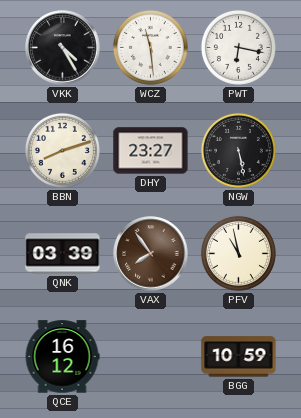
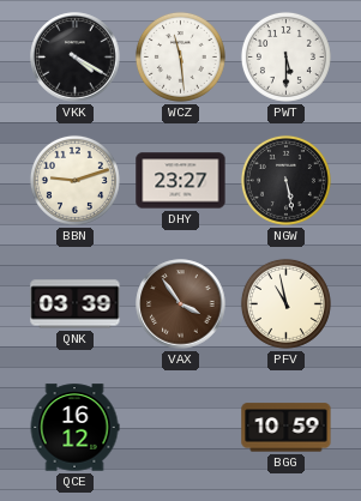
VKK: 4:25 -> 4:20
PWT: 6:17 -> 5:30
BBN: 8:12 -> 9:12
VAX: 7:54 -> 3:54
